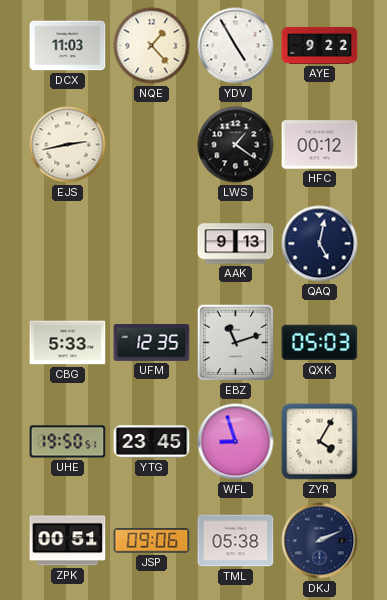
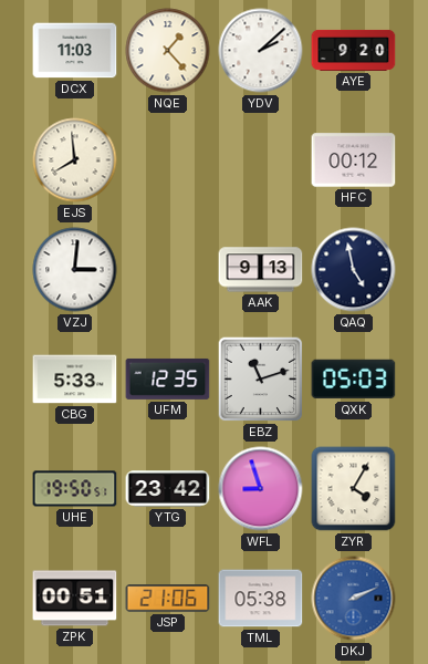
YDV: 4:55 -> 2:08
AYE: 9:22 -> 9:20
EJS: 2:43 -> 7:59
LWS: 1:21 -> none
VZJ: none -> 3:01
QAQ: 5:02 -> 4:58
YTG: 23:45 -> 23:42
JSP: 09:06 -> 21:06
DKJ dial: navy -> blue
